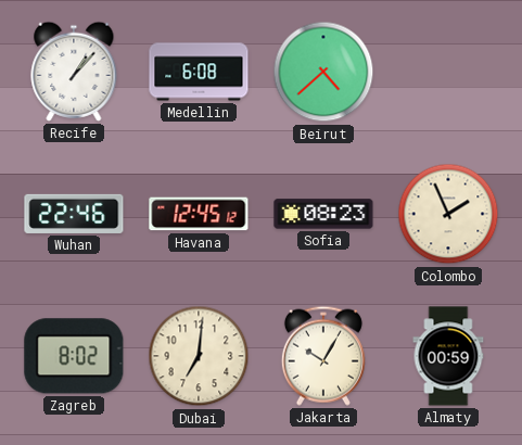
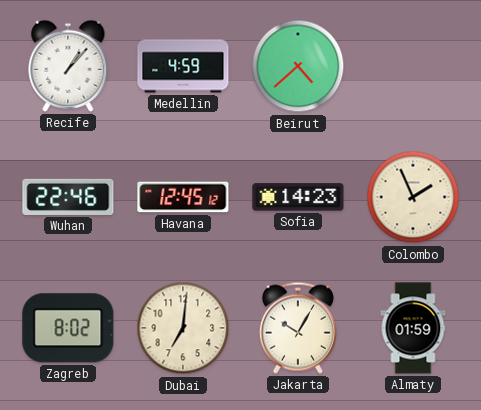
Medellin: 6:08 -> 4:59
Sofia: 08:23 -> 14:23
Almaty: 00:59 -> 01:59
